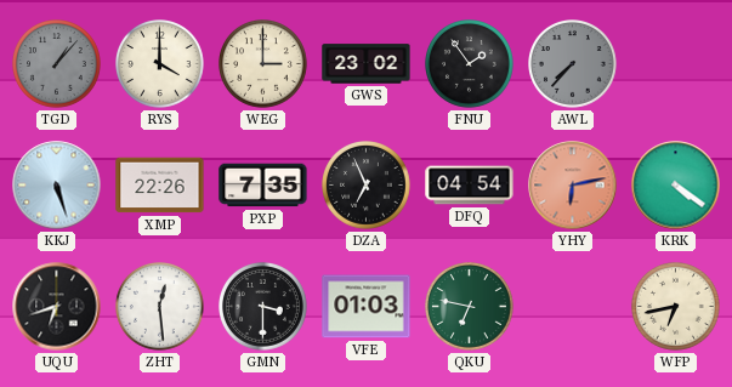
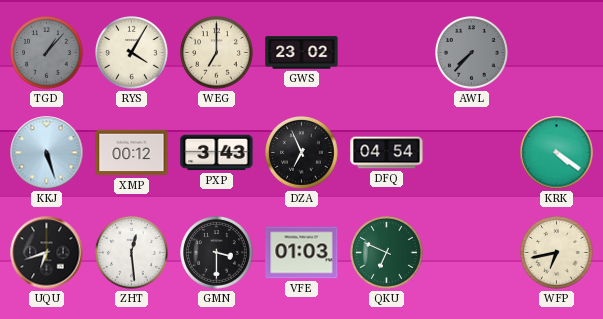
RYS: 4:00 -> 4:05
WEG: 3:00 -> 7:00
FNU: 1:54 -> none
XMP: 22:26 -> 00:12
PXP: 7:35 -> 3:43
YHY: 6:13 -> none
QKU: 6:47 -> 6:49
